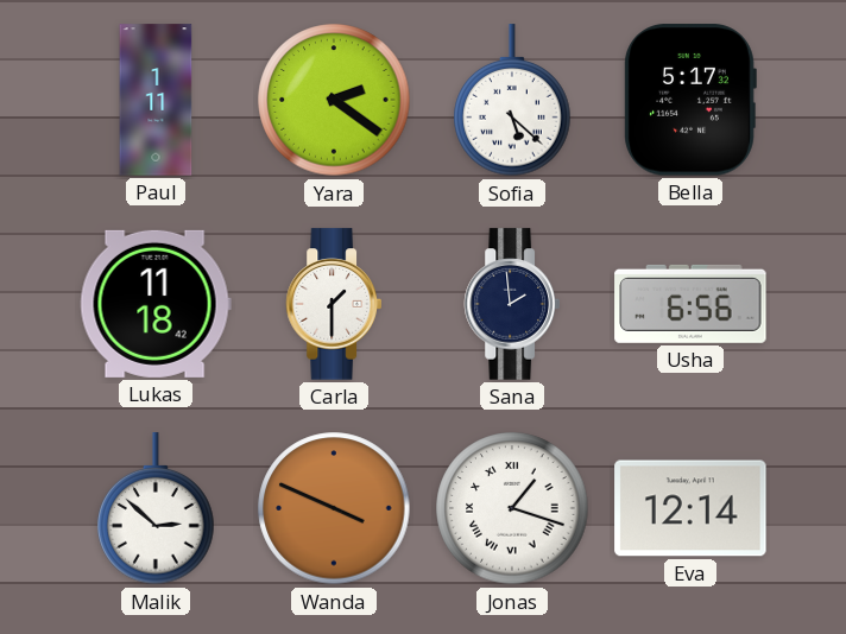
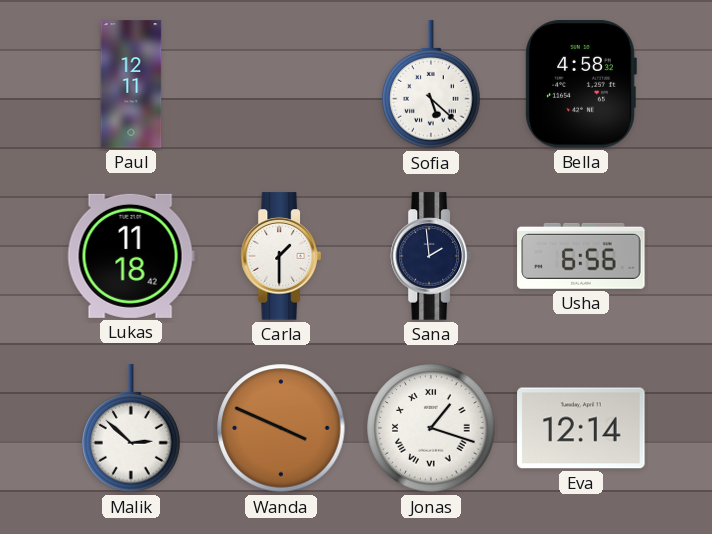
Paul: 1:11 -> 12:11
Yara: 2:21 -> none
Bella: 5:17 -> 4:58
